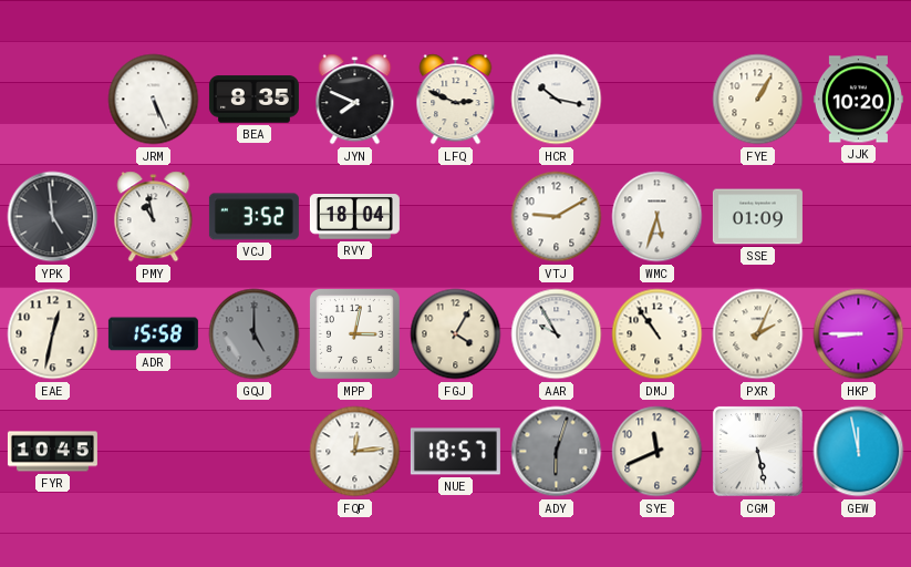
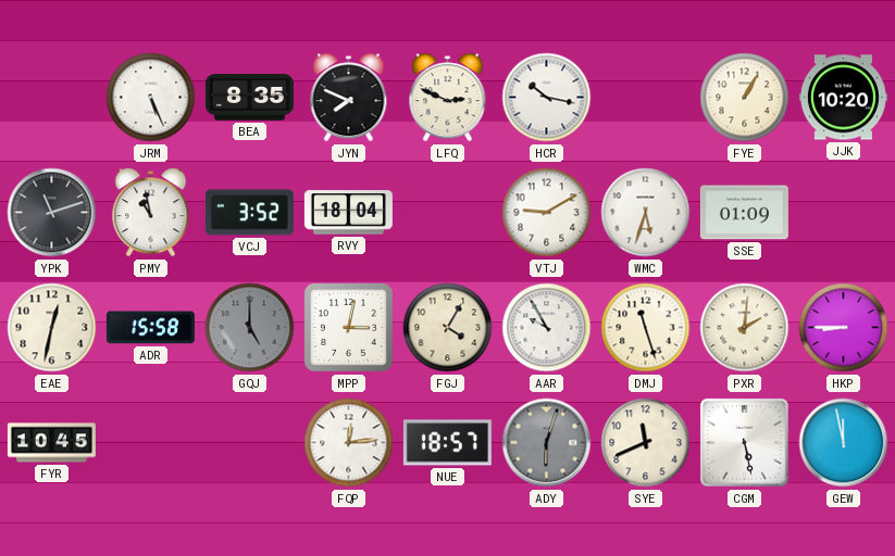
YPK: 4:59 -> 11:12
DMJ: 10:54 -> 11:27
PXR: 2:04 -> 2:01
